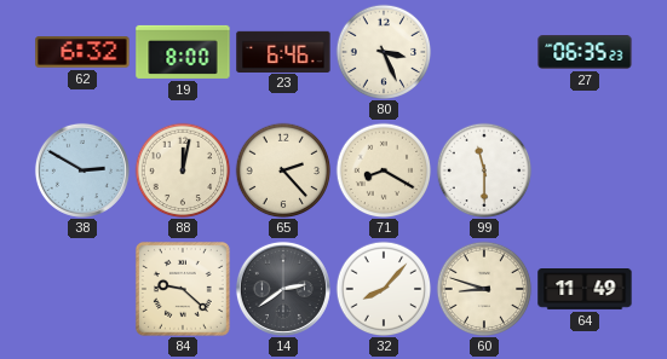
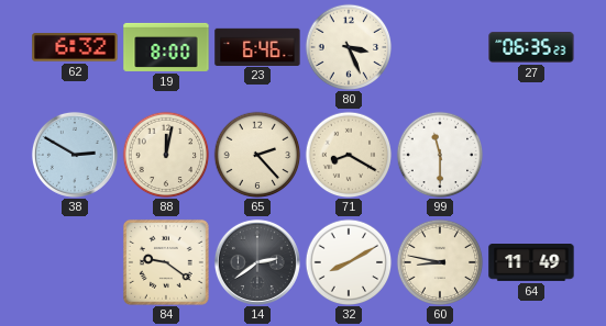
84: 9:22 -> 9:21
32: 8:07 -> 8:10
60: 8:48 -> 8:47
